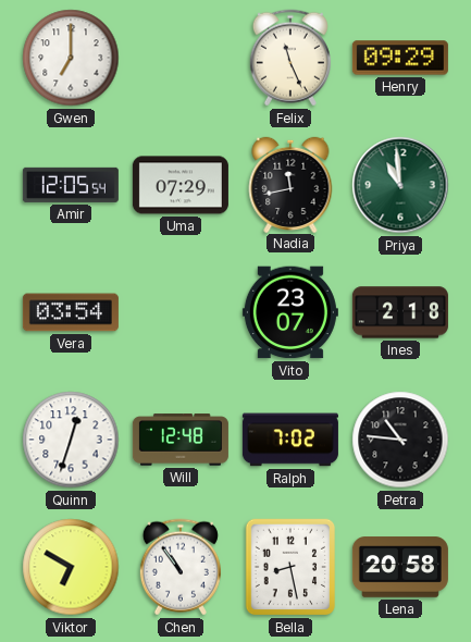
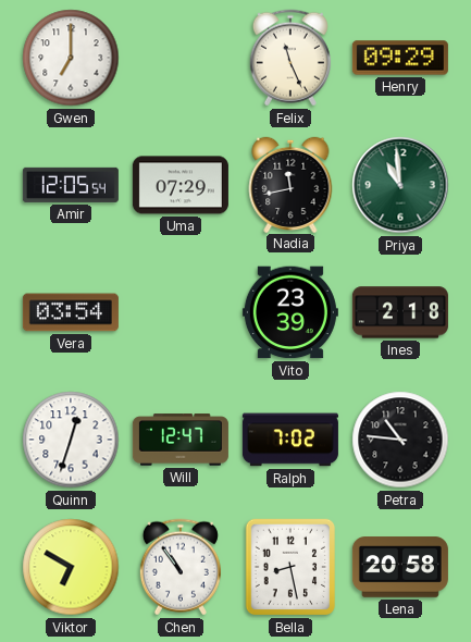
Vito: 23:07 -> 23:39
Will: 12:48 -> 12:47
